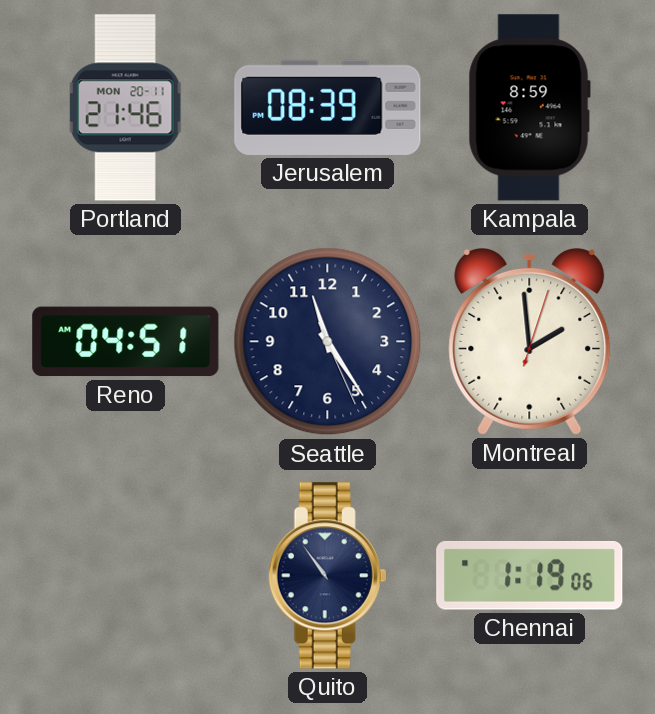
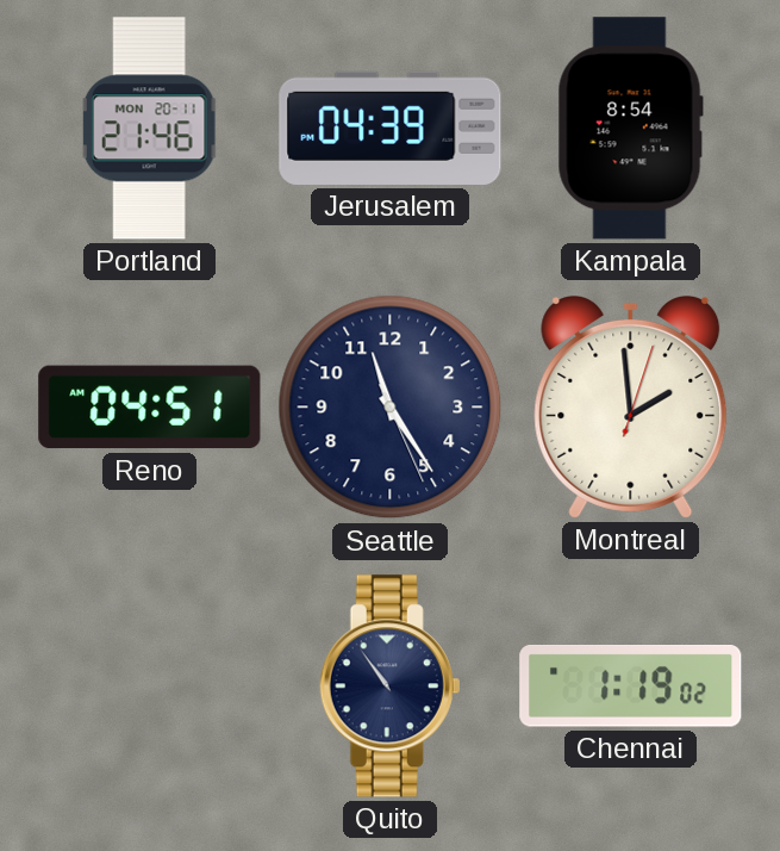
Jerusalem: 08:39 -> 04:39
Kampala: 8:59 -> 8:54
Chennai: 1:19:06 -> 1:19:02
